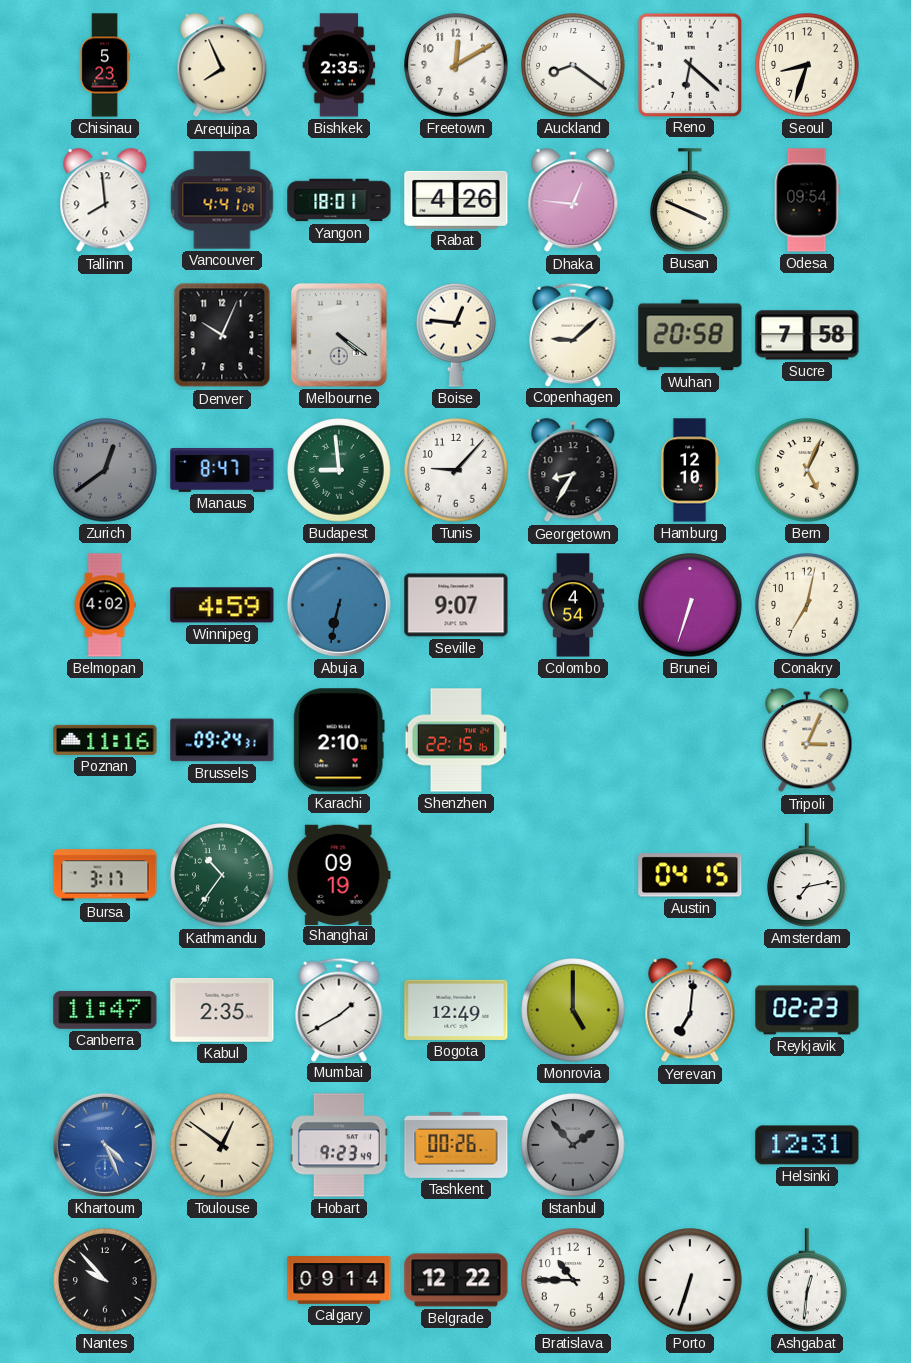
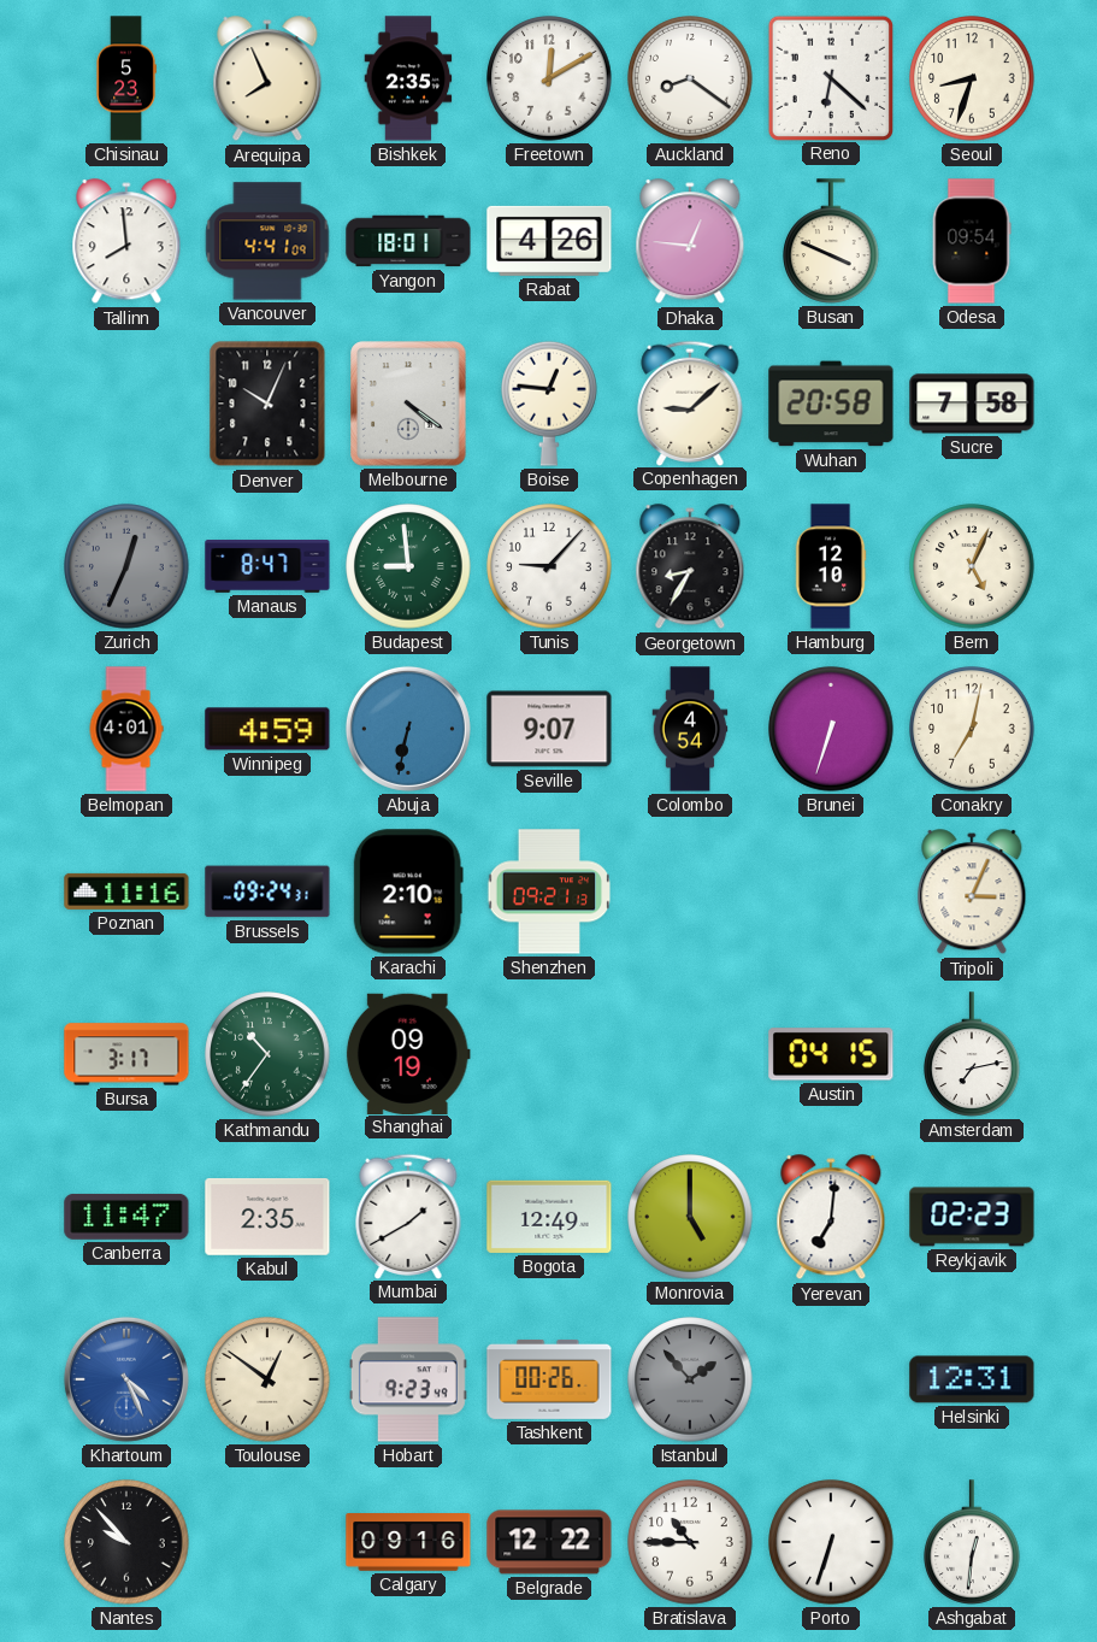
Zurich: 12:39 -> 12:34
Belmopan: 4:02 -> 4:01
Shenzhen: 22:15 -> 09:21
Calgary: 09:14 -> 09:16
